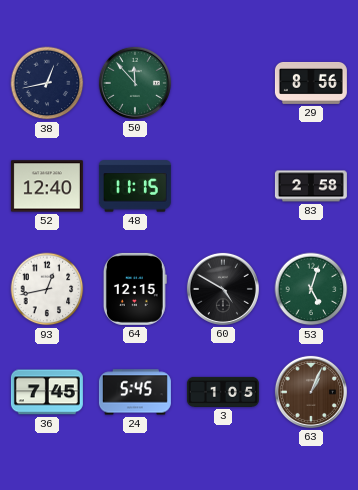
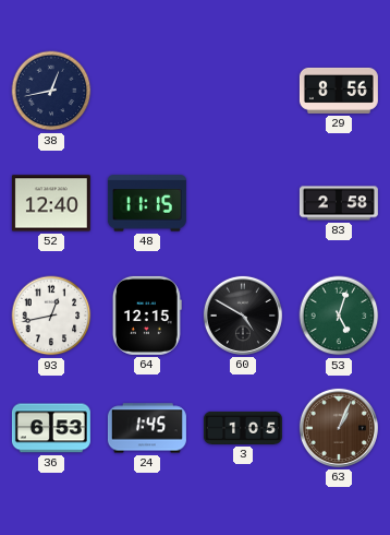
50: 11:53 -> none
36: 7:45 -> 6:53
24: 5:45 -> 1:45
